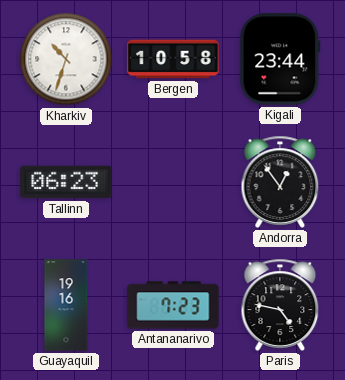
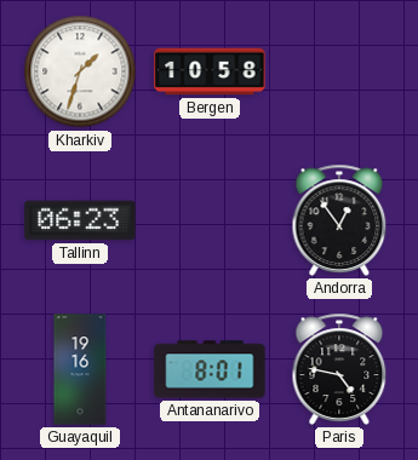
Kharkiv: 10:33 -> 1:33
Kigali: 23:44 -> none
Antananarivo: 7:23 -> 8:01
